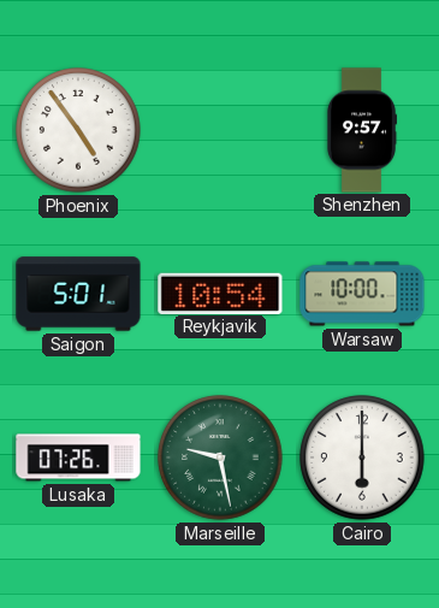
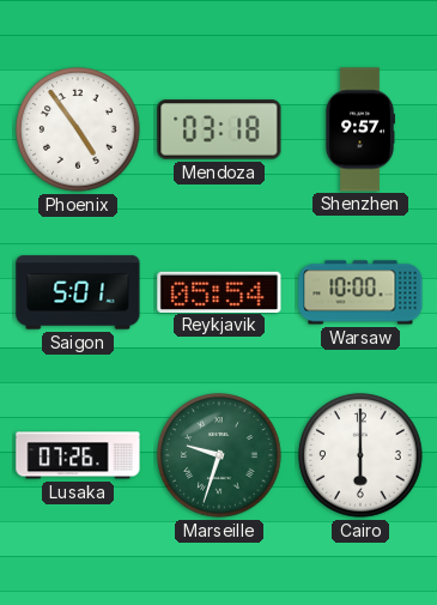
Mendoza: none -> 03:18
Reykjavik: 10:54 -> 05:54
Marseille: 9:28 -> 9:33
